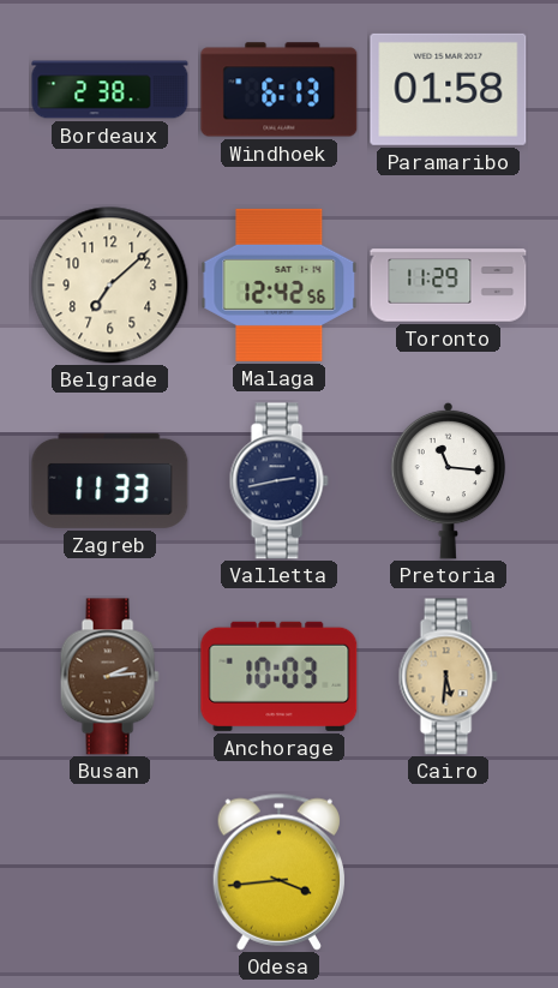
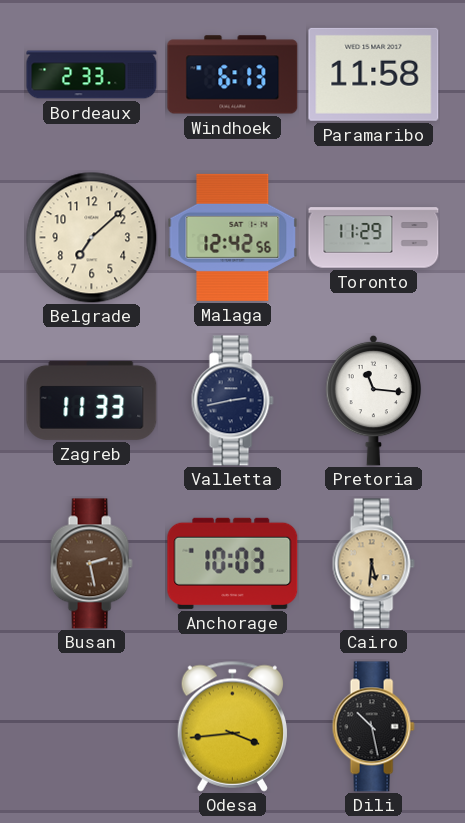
Bordeaux: 2:38 -> 2:33
Paramaribo: 01:58 -> 11:58
Busan: 2:14 -> 2:28
Dili: none -> 10:28
